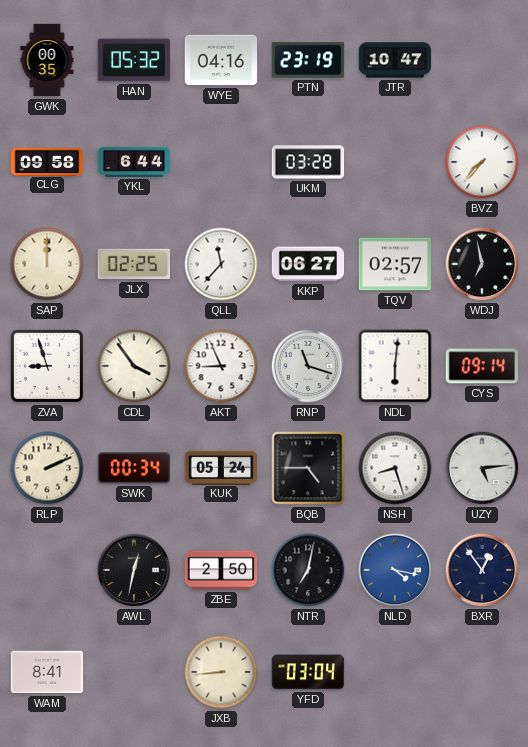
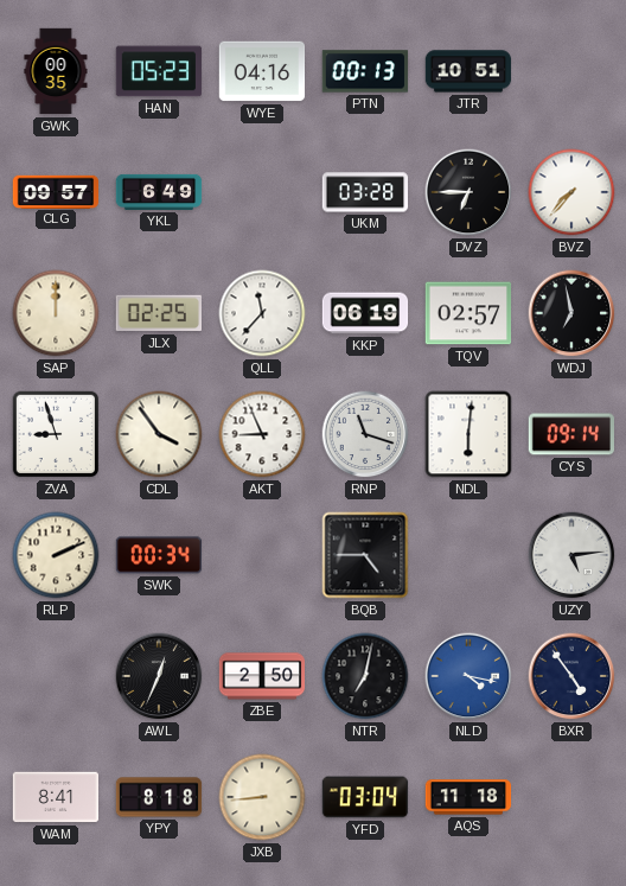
HAN: 05:32 -> 05:23
PTN: 23:19 -> 00:13
JTR: 10:47 -> 10:51
CLG: 09:58 -> 09:57
YKL: 6:44 -> 6:49
DVZ: none -> 6:45
KKP: 06:27 -> 06:19
KUK: 05:24 -> none
NSH: 8:27 -> none
AWL: 12:32 -> 12:34
BXR: 12:54 -> 4:54
YPY: none -> 8:18
AQS: none -> 11:18
